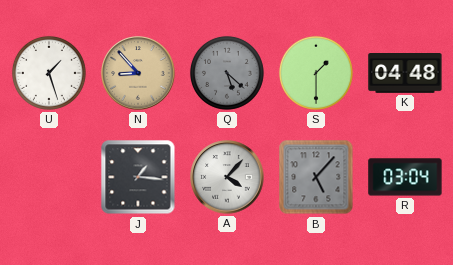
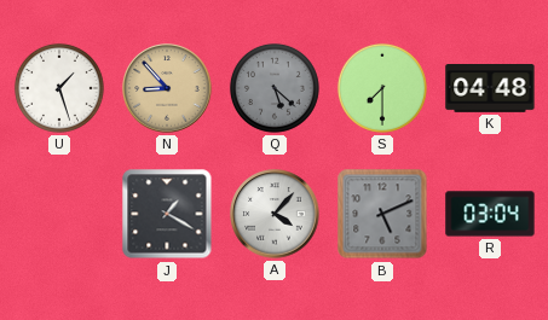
S: 1:30 -> 7:30
J: 1:16 -> 1:20
B: 5:07 -> 5:11
